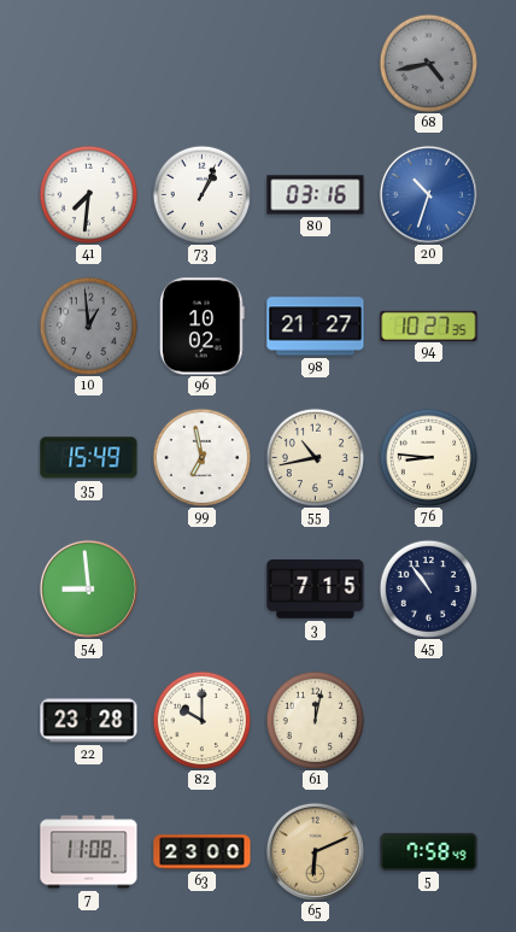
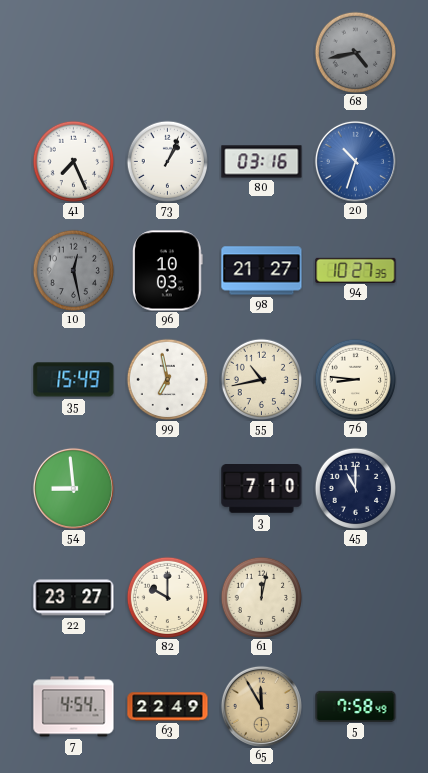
41: 7:31 -> 7:26
10: 12:59 -> 12:28
96: 10:02 -> 10:03
3: 7:15 -> 7:10
45: 10:54 -> 11:00
22: 23:28 -> 23:27
7: 11:08 -> 4:54
63: 23:00 -> 22:49
65: 6:11 -> 11:55
